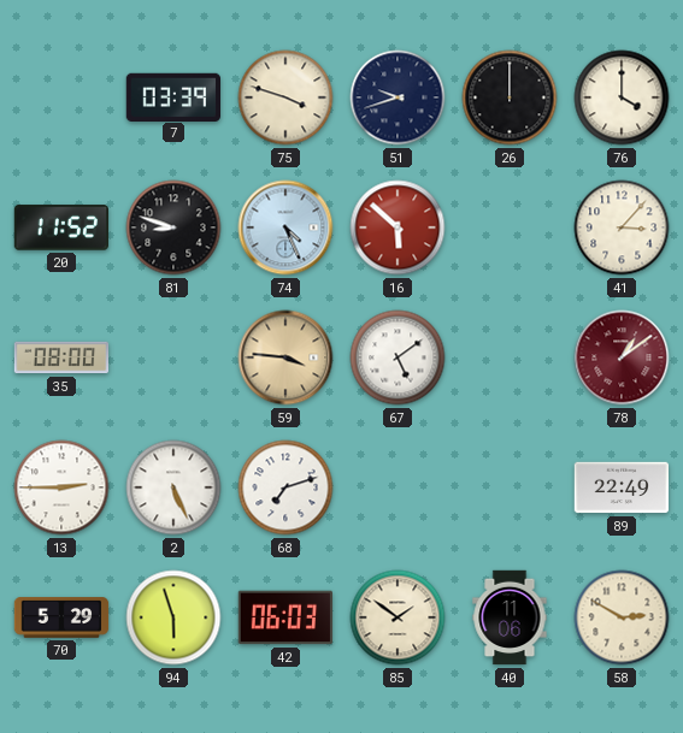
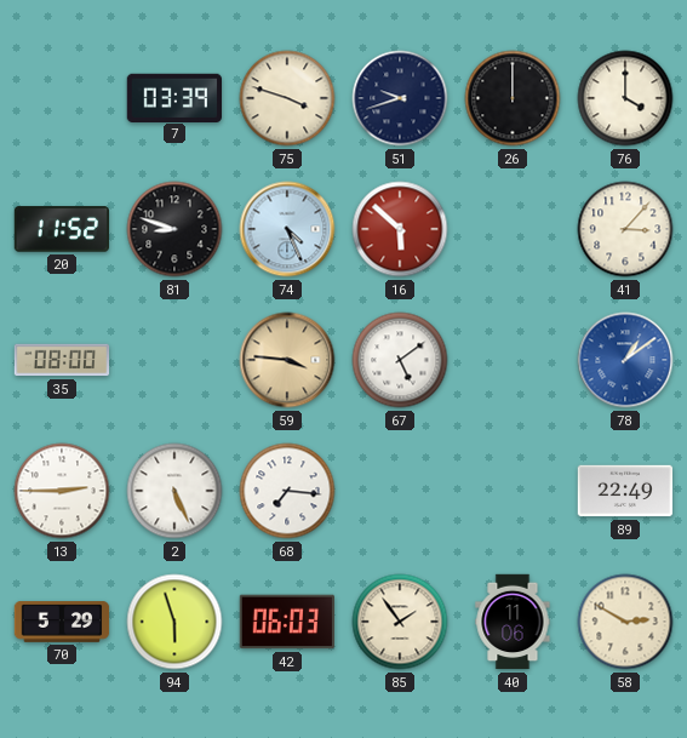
78 dial: burgundy -> blue
68: 7:12 -> 7:16
85: 1:51 -> 1:54
